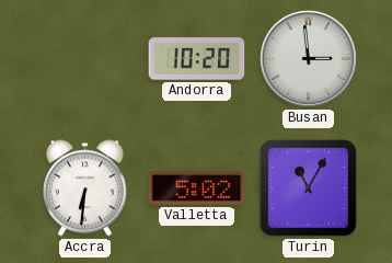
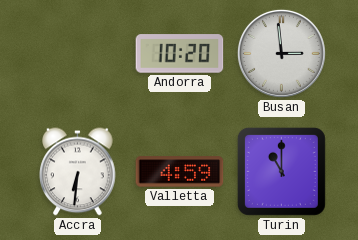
Valletta: 5:02 -> 4:59
Turin: 11:05 -> 11:00
